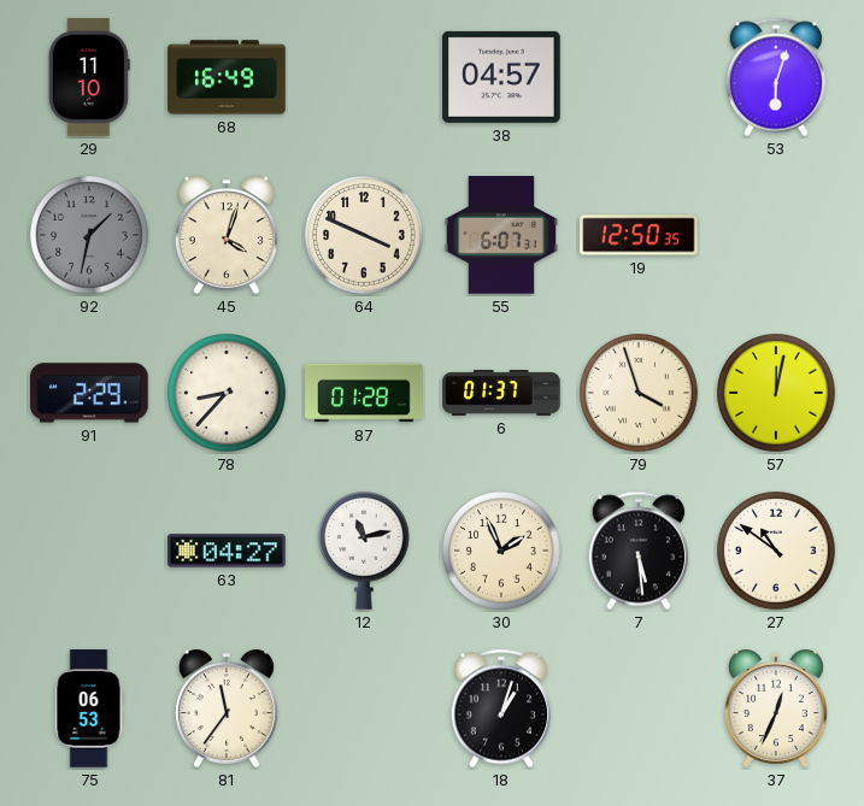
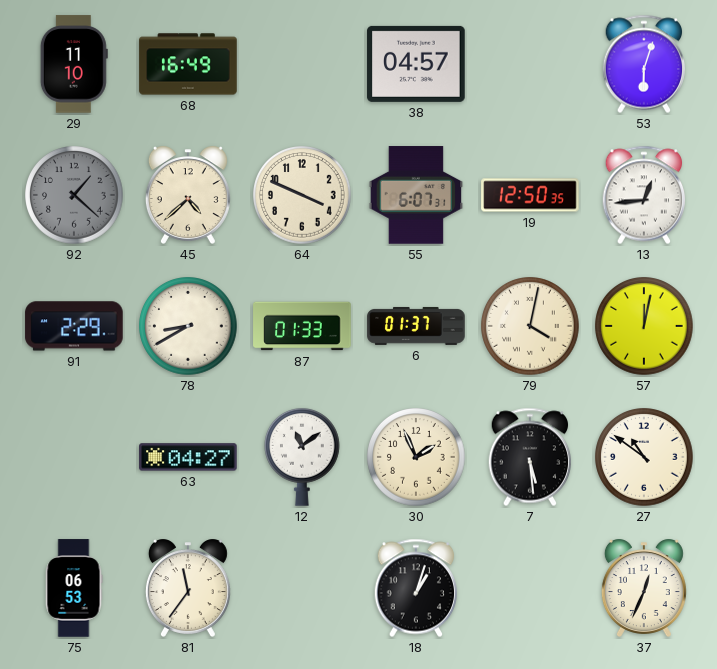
92: 1:32 -> 1:22
45: 4:03 -> 4:38
13: none -> 12:44
78: 8:37 -> 8:40
87: 01:28 -> 01:33
79: 3:57 -> 4:02
12: 11:13 -> 11:09
